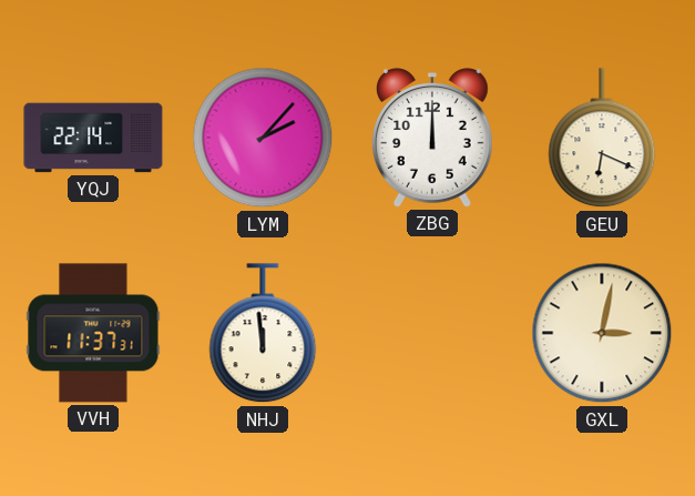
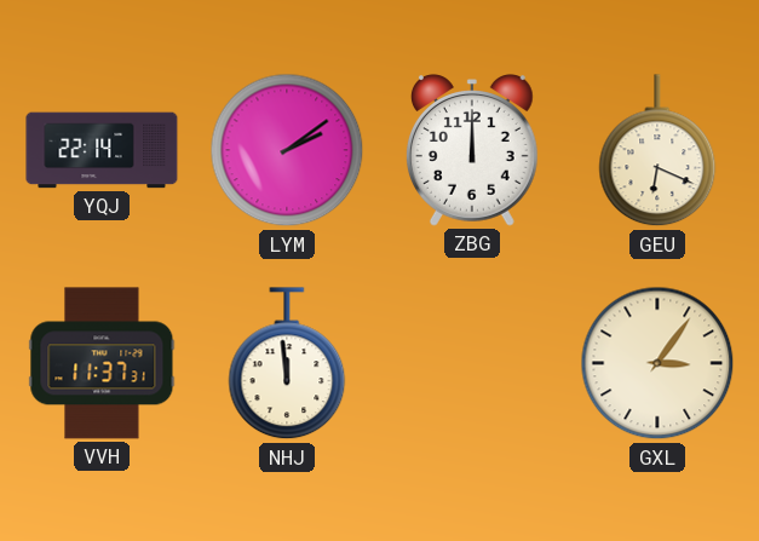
LYM: 2:07 -> 2:09
GXL: 3:02 -> 3:06
